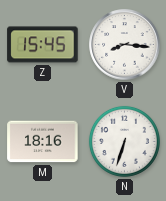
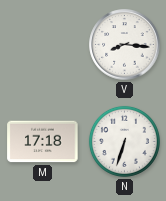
Z: 15:45 -> none
M: 18:16 -> 17:18
